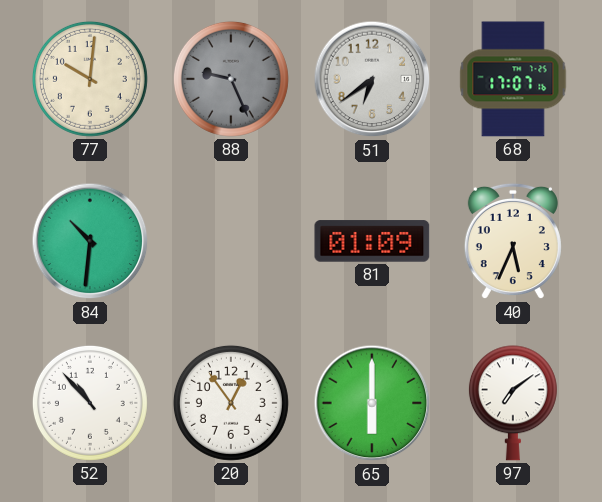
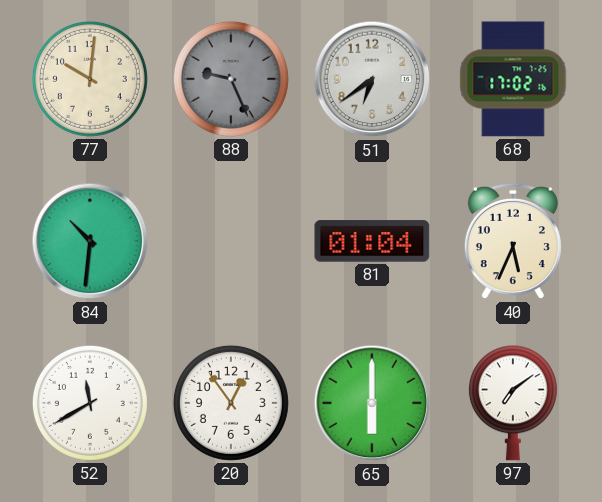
68: 17:07 -> 17:02
81: 01:09 -> 01:04
52: 10:53 -> 11:40
